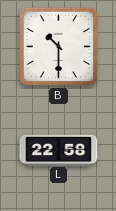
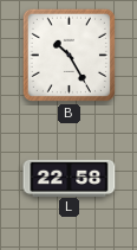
B: 10:30 -> 10:25
